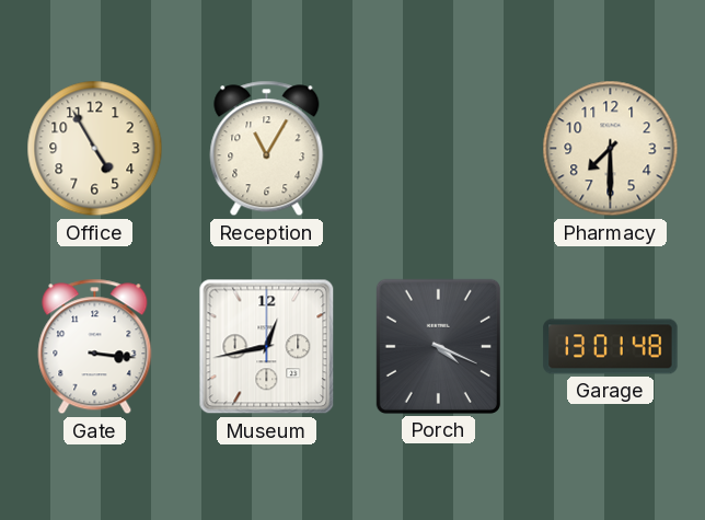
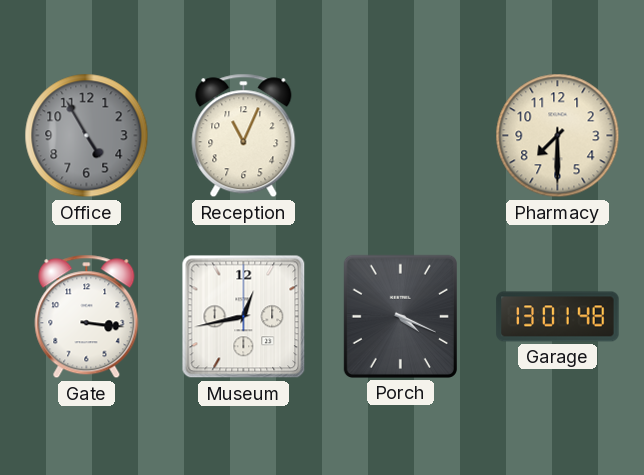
Office dial: cream -> grey
Reception: 11:05 -> 11:04
